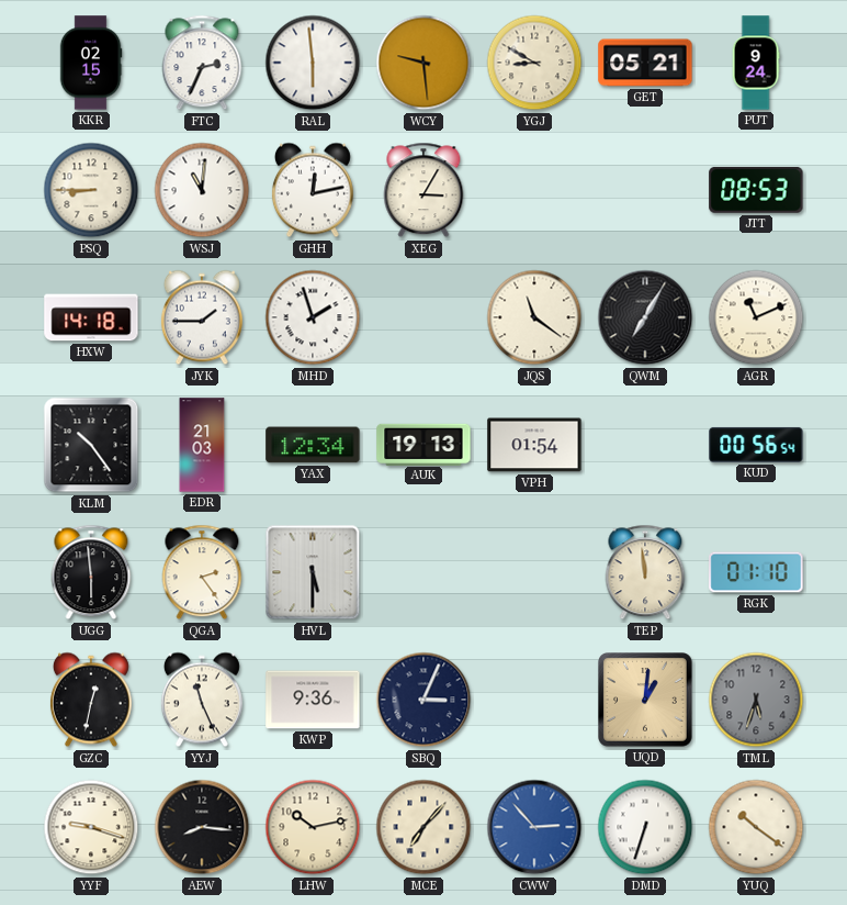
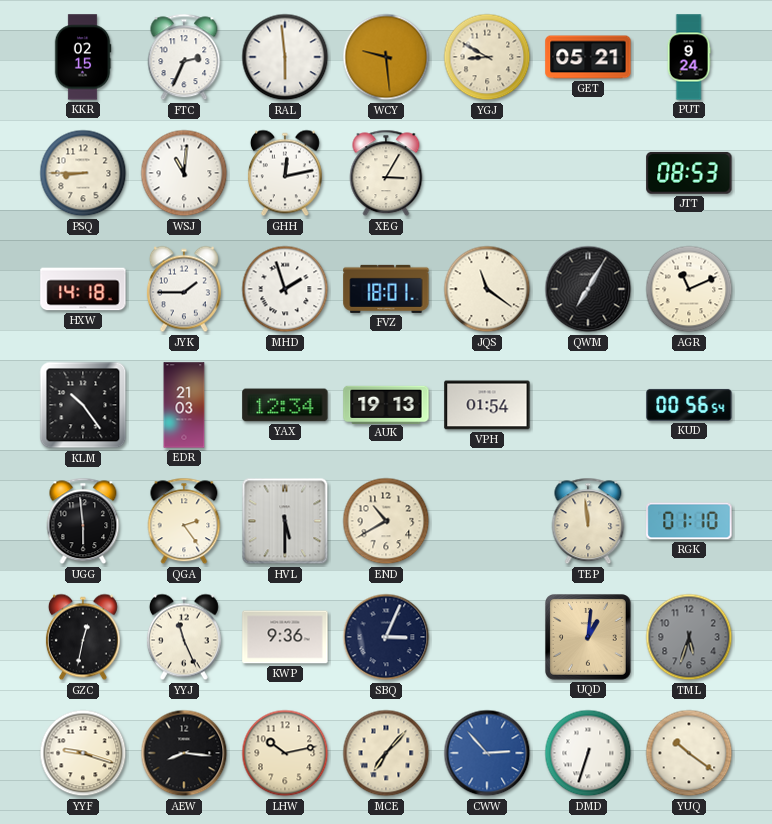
FVZ: none -> 18:01
END: none -> 10:40
